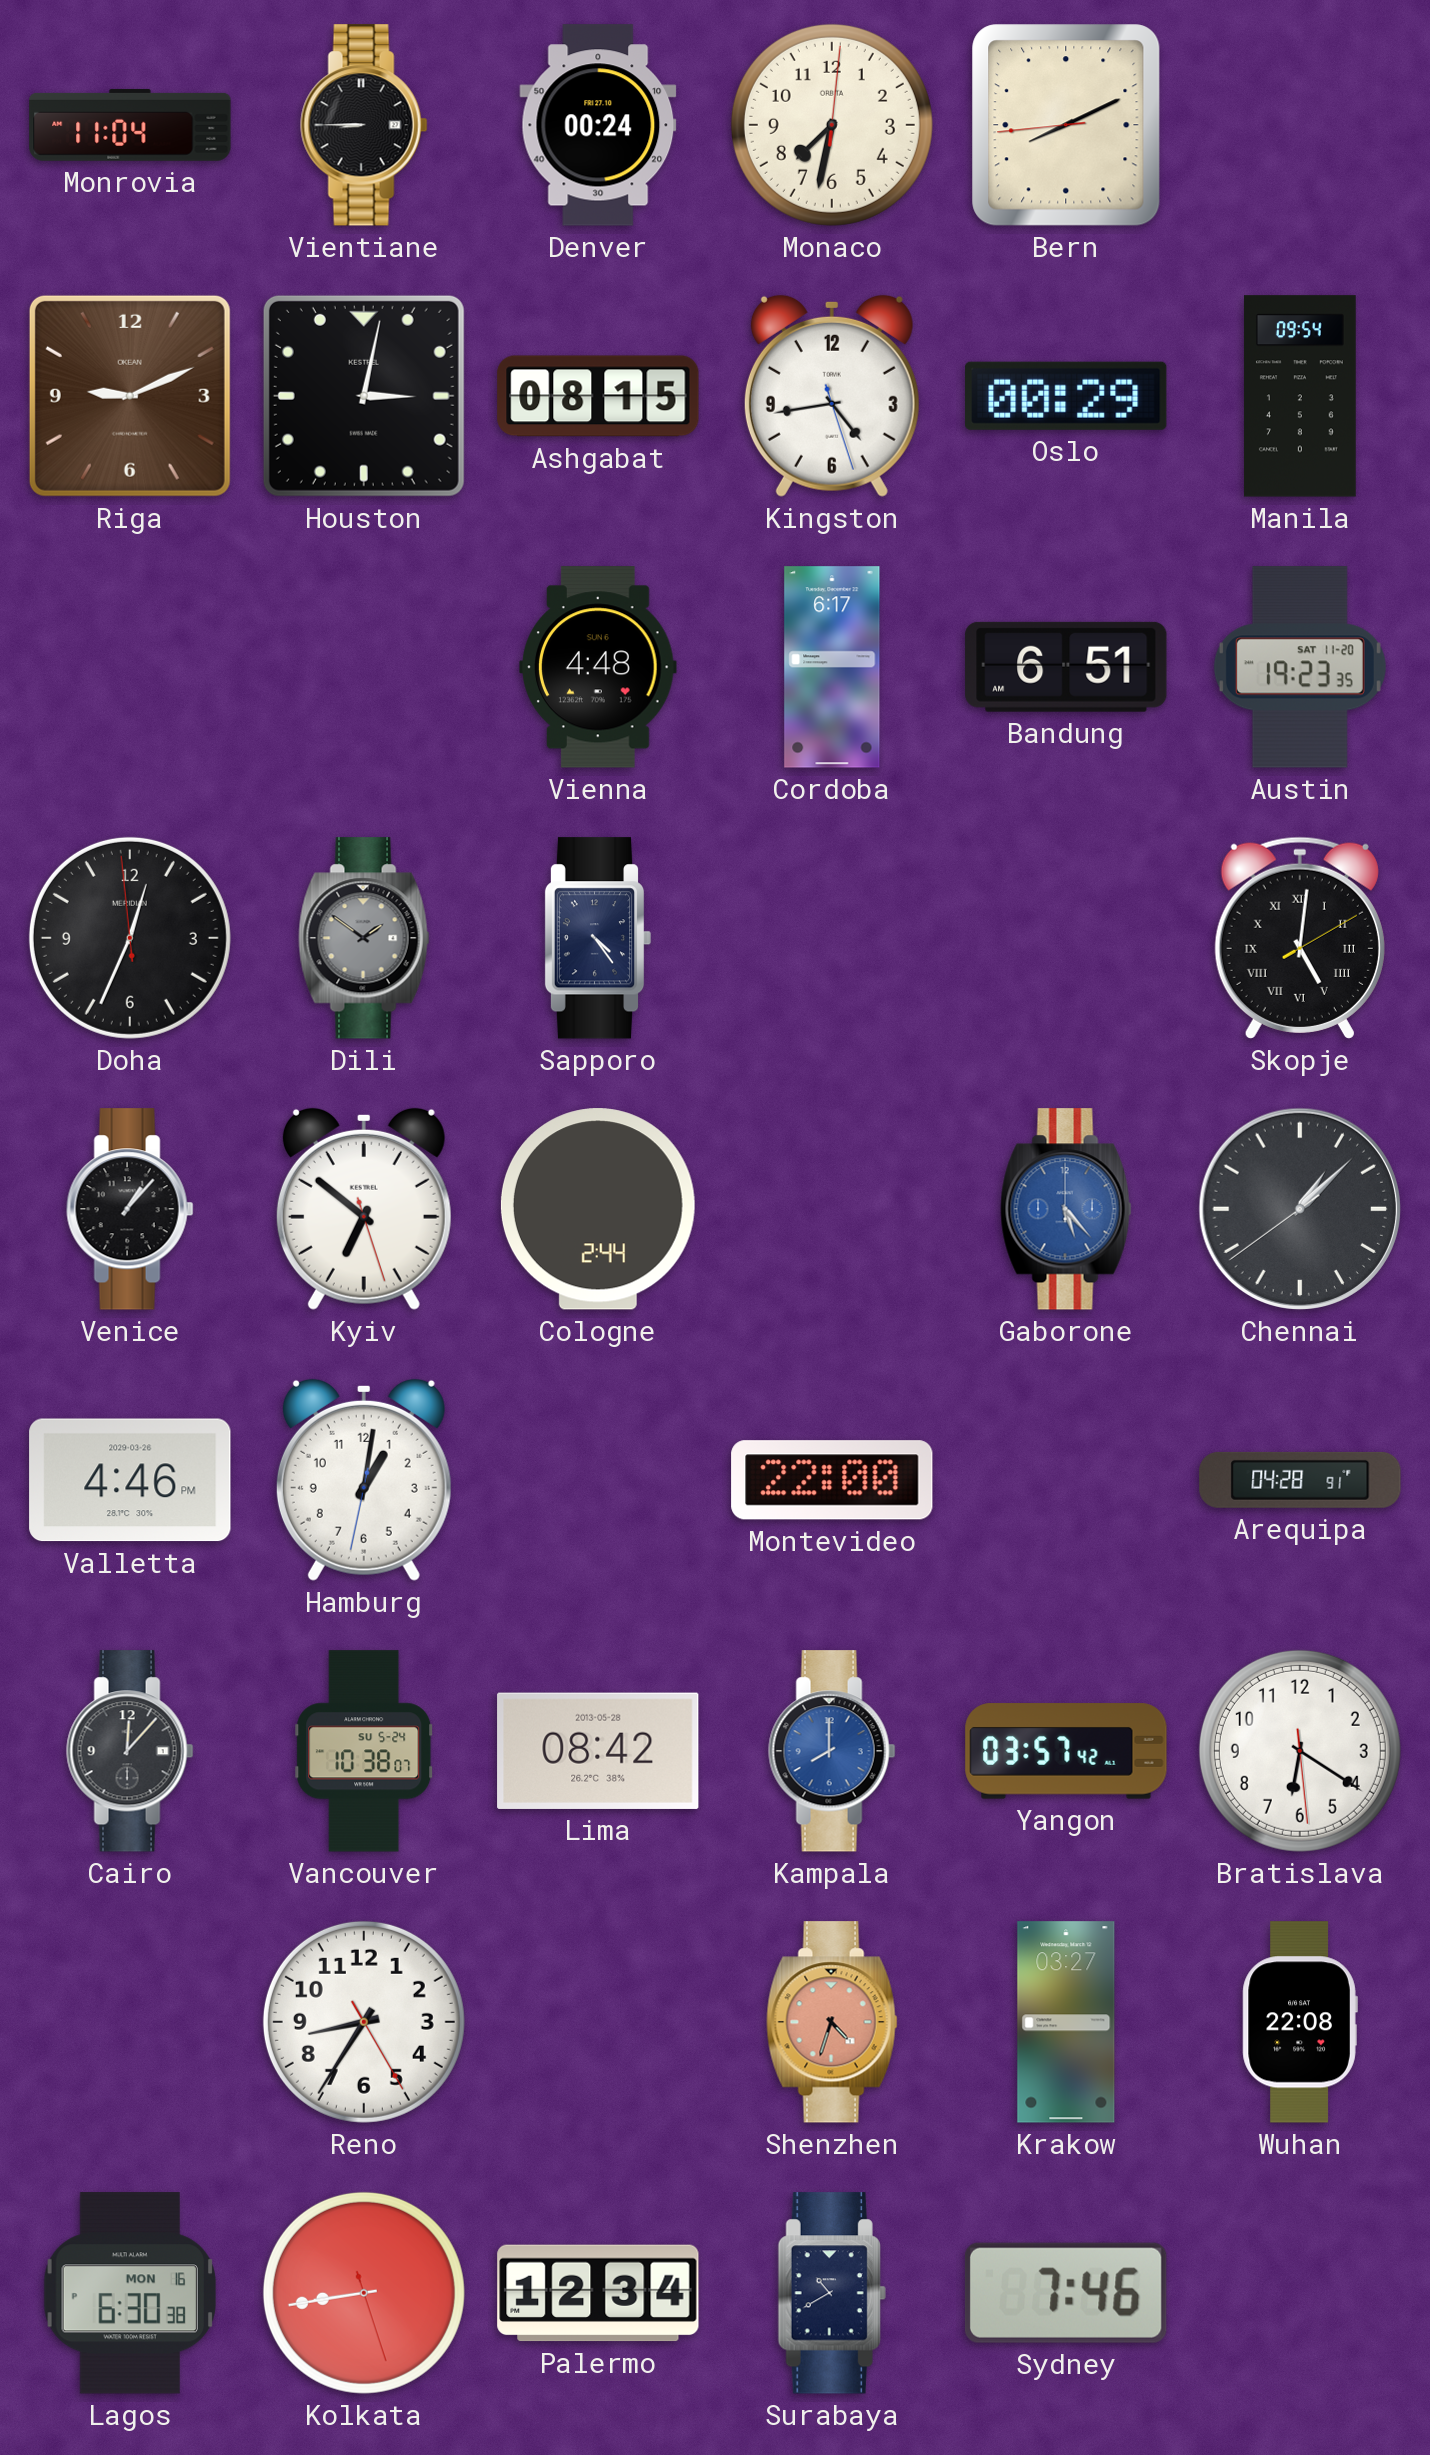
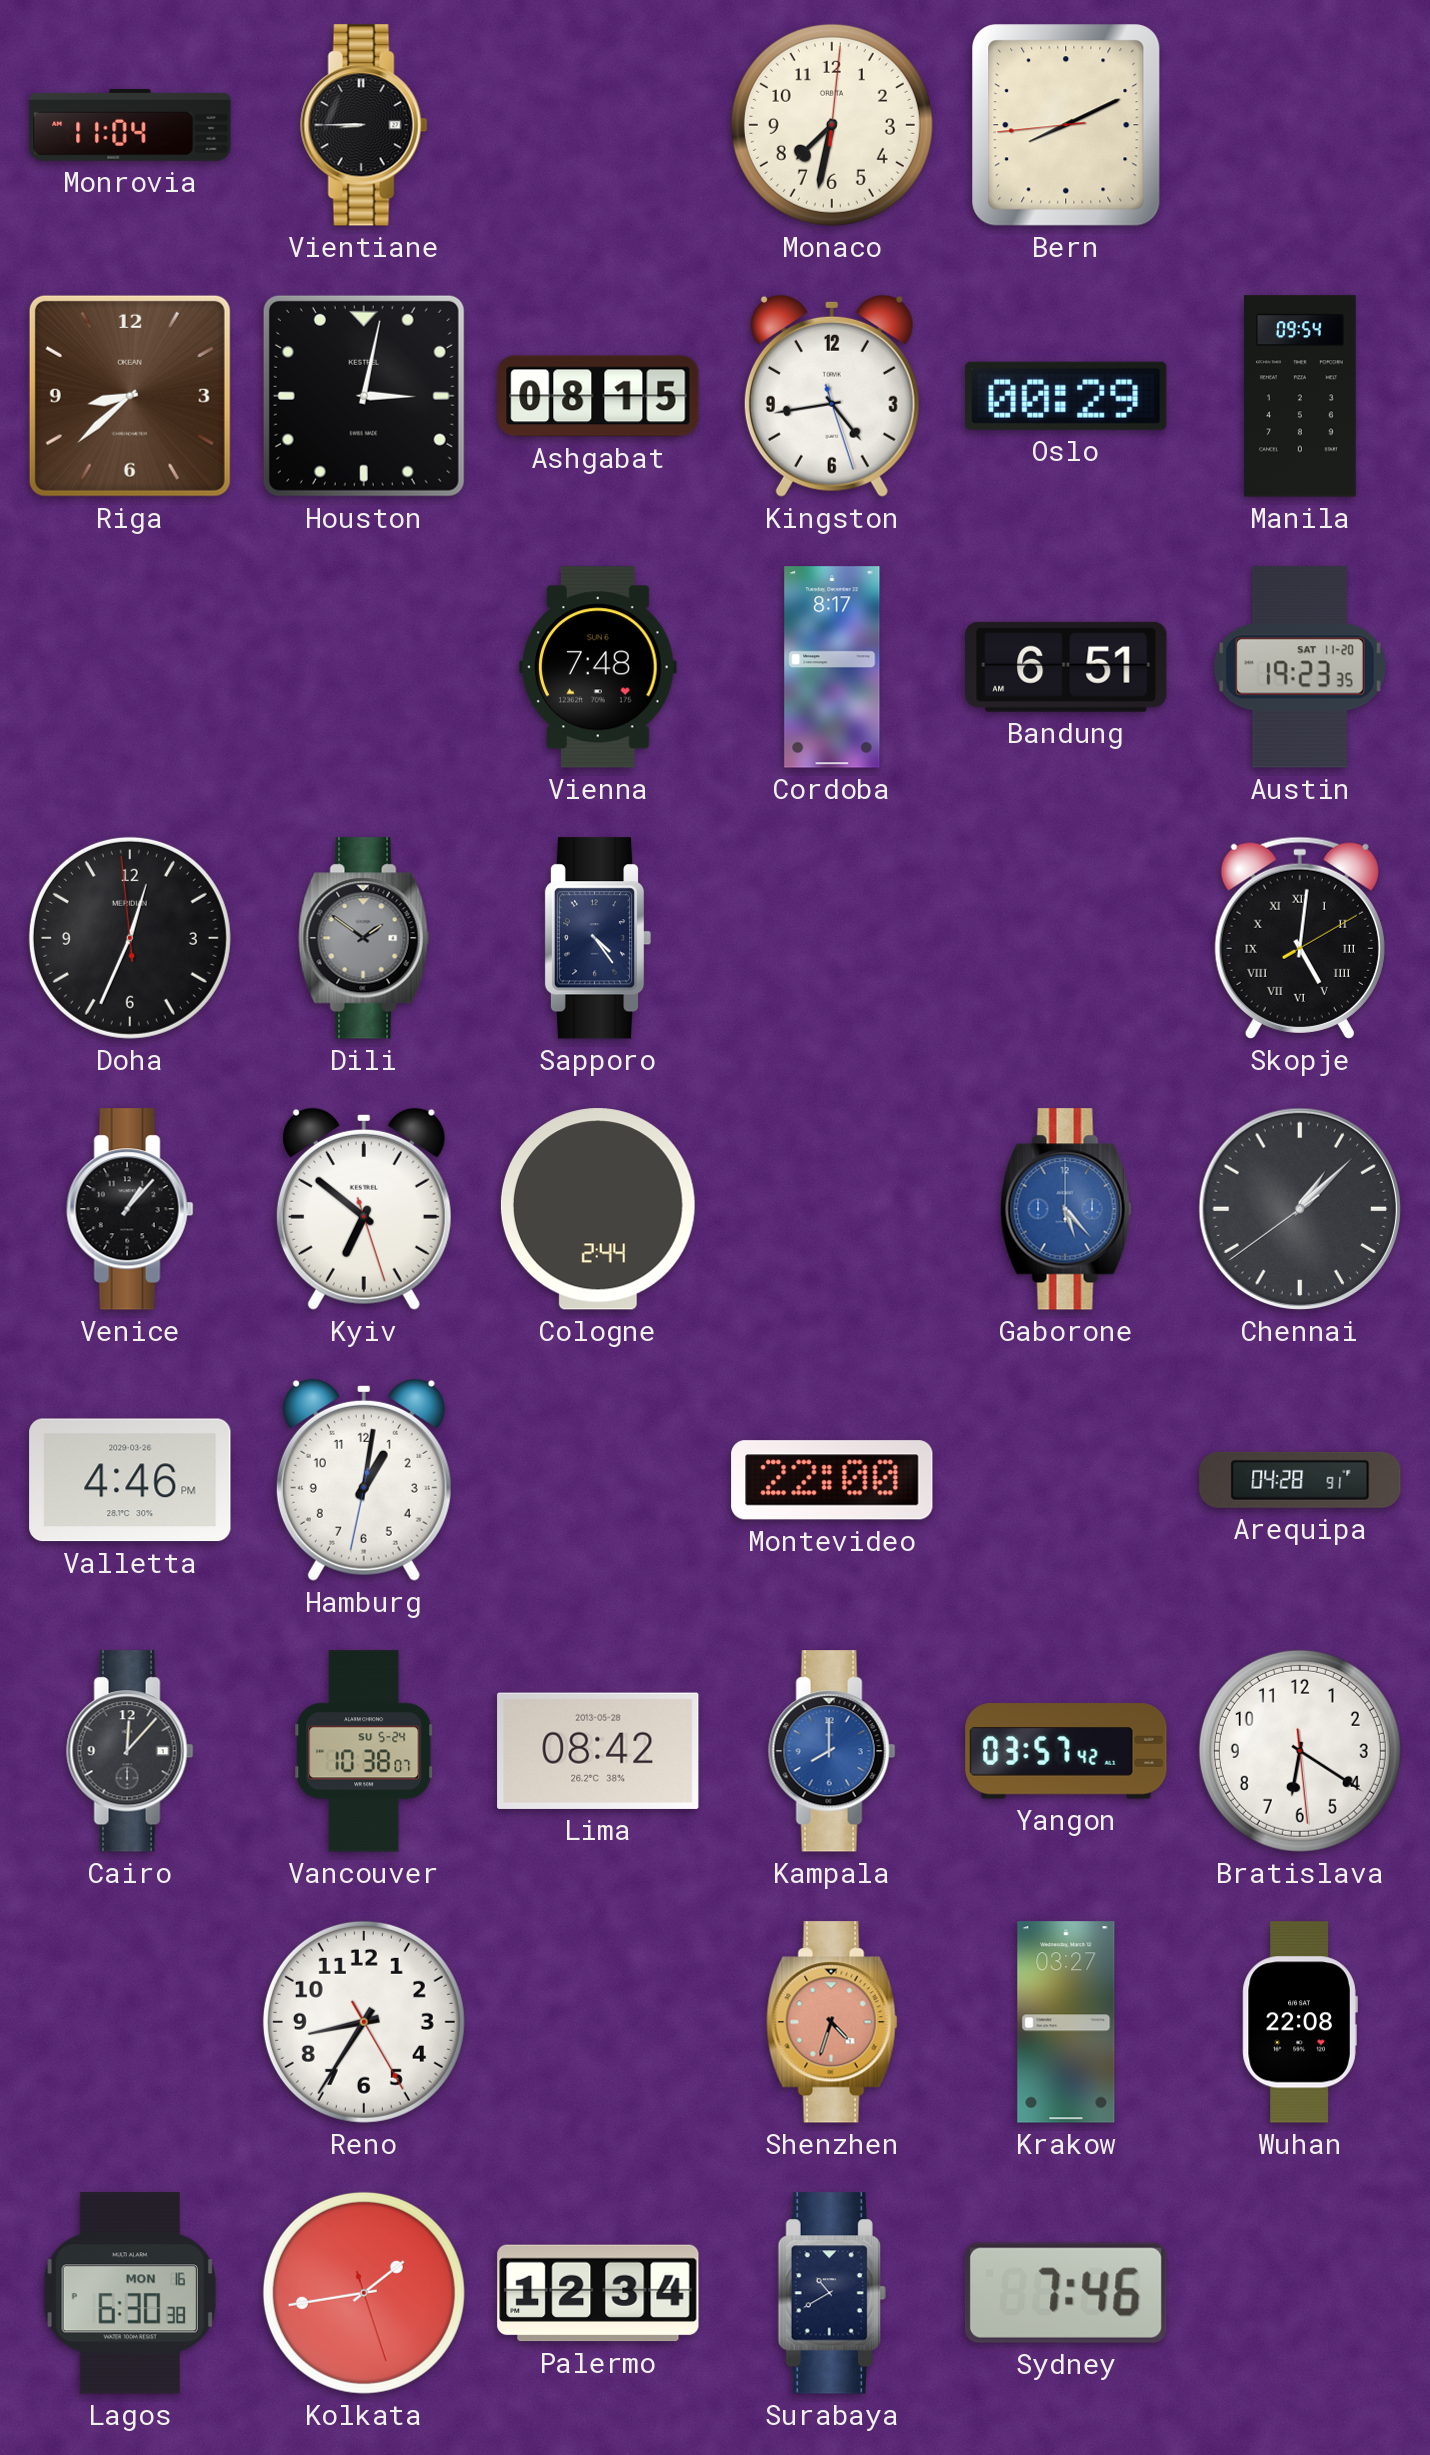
Denver: 00:24 -> none
Riga: 9:11 -> 8:38
Vienna: 4:48 -> 7:48
Cordoba: 6:17 -> 8:17
Kolkata: 8:43 -> 1:43
